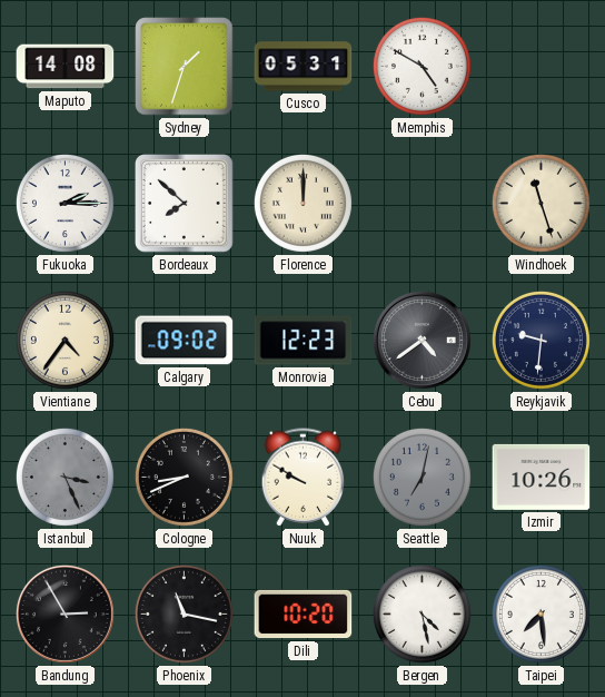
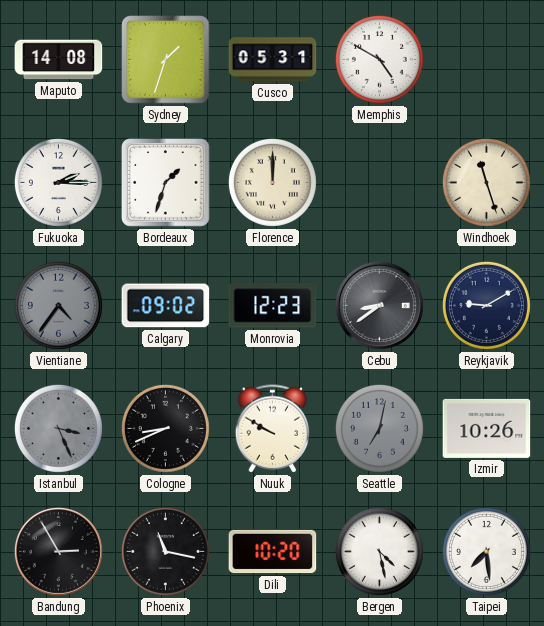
Bordeaux: 7:52 -> 1:33
Vientiane dial: cream -> grey
Cebu: 4:39 -> 8:39
Reykjavik: 9:31 -> 9:10
